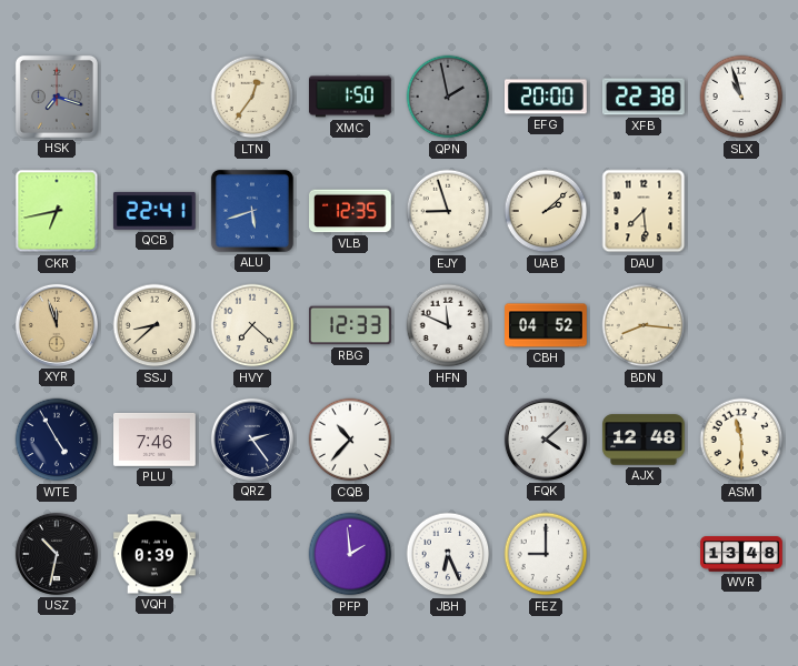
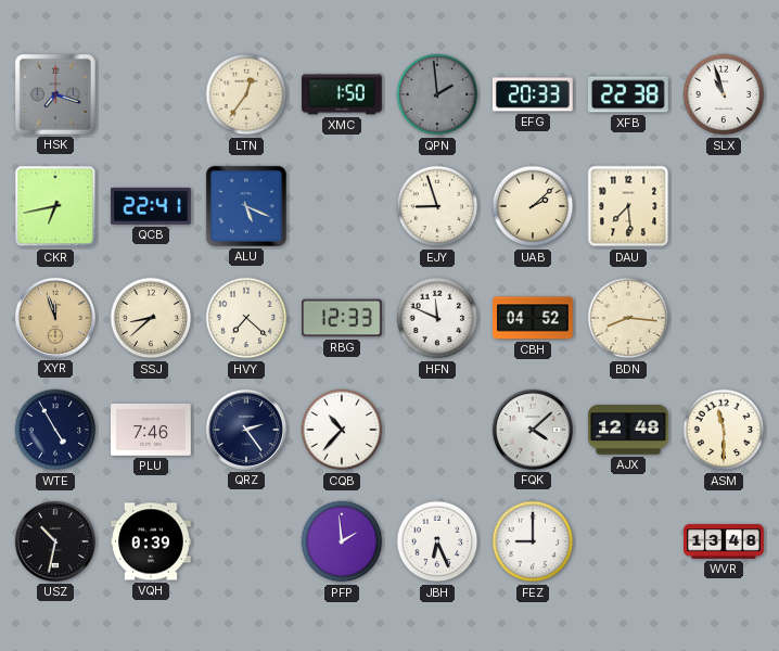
QPN: 1:58 -> 1:59
EFG: 20:00 -> 20:33
ALU: 5:42 -> 5:19
VLB: 12:35 -> none
